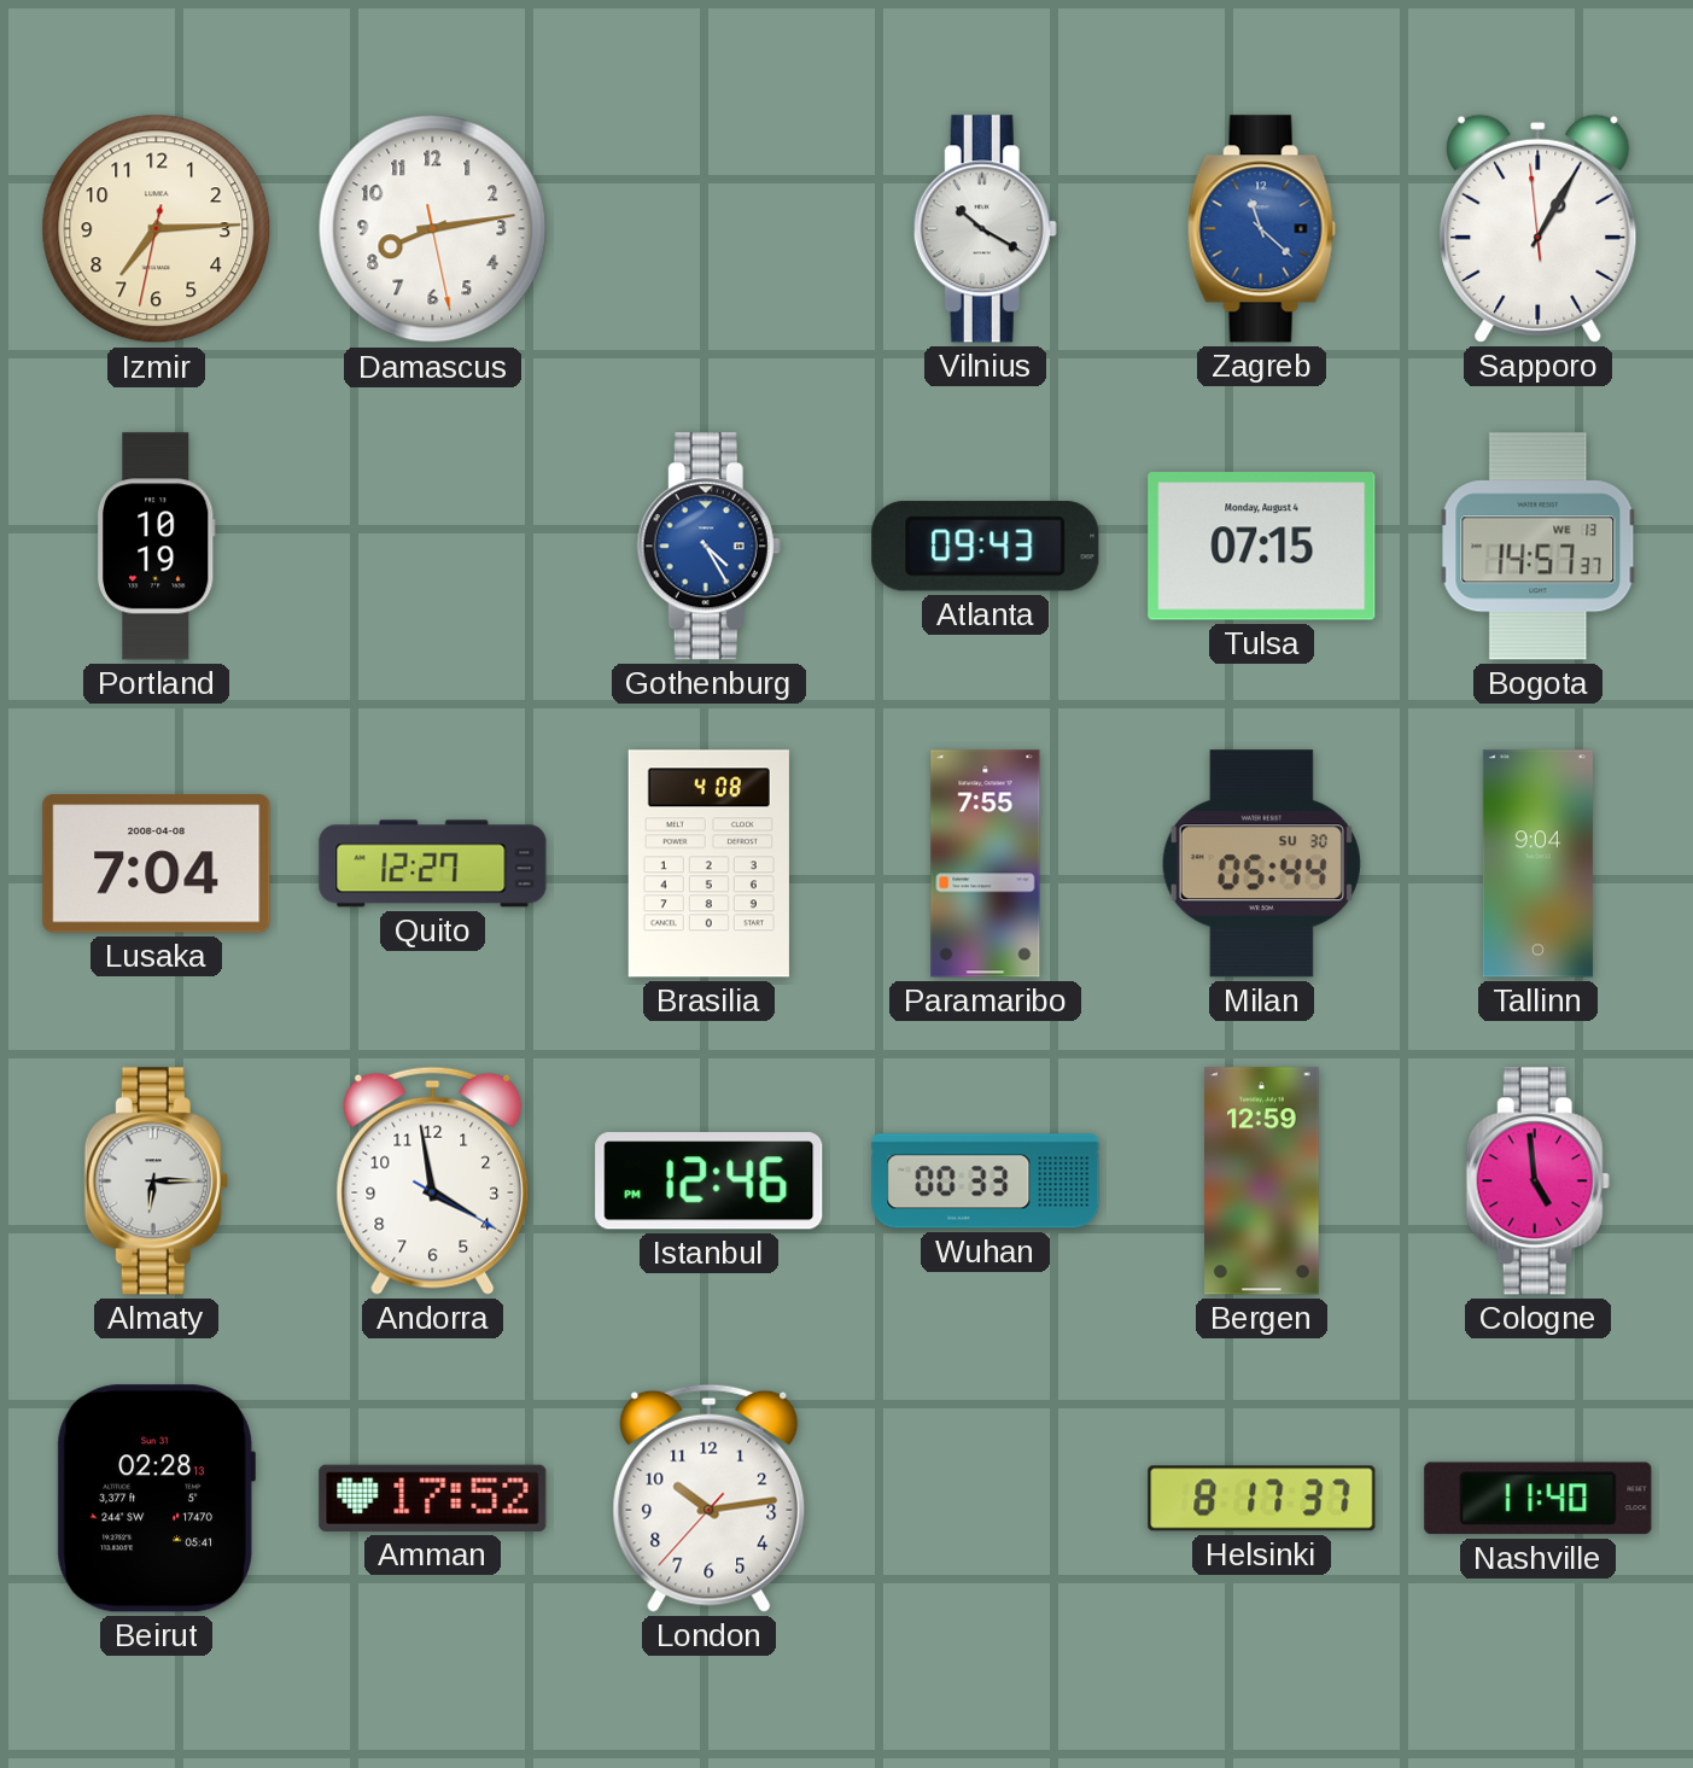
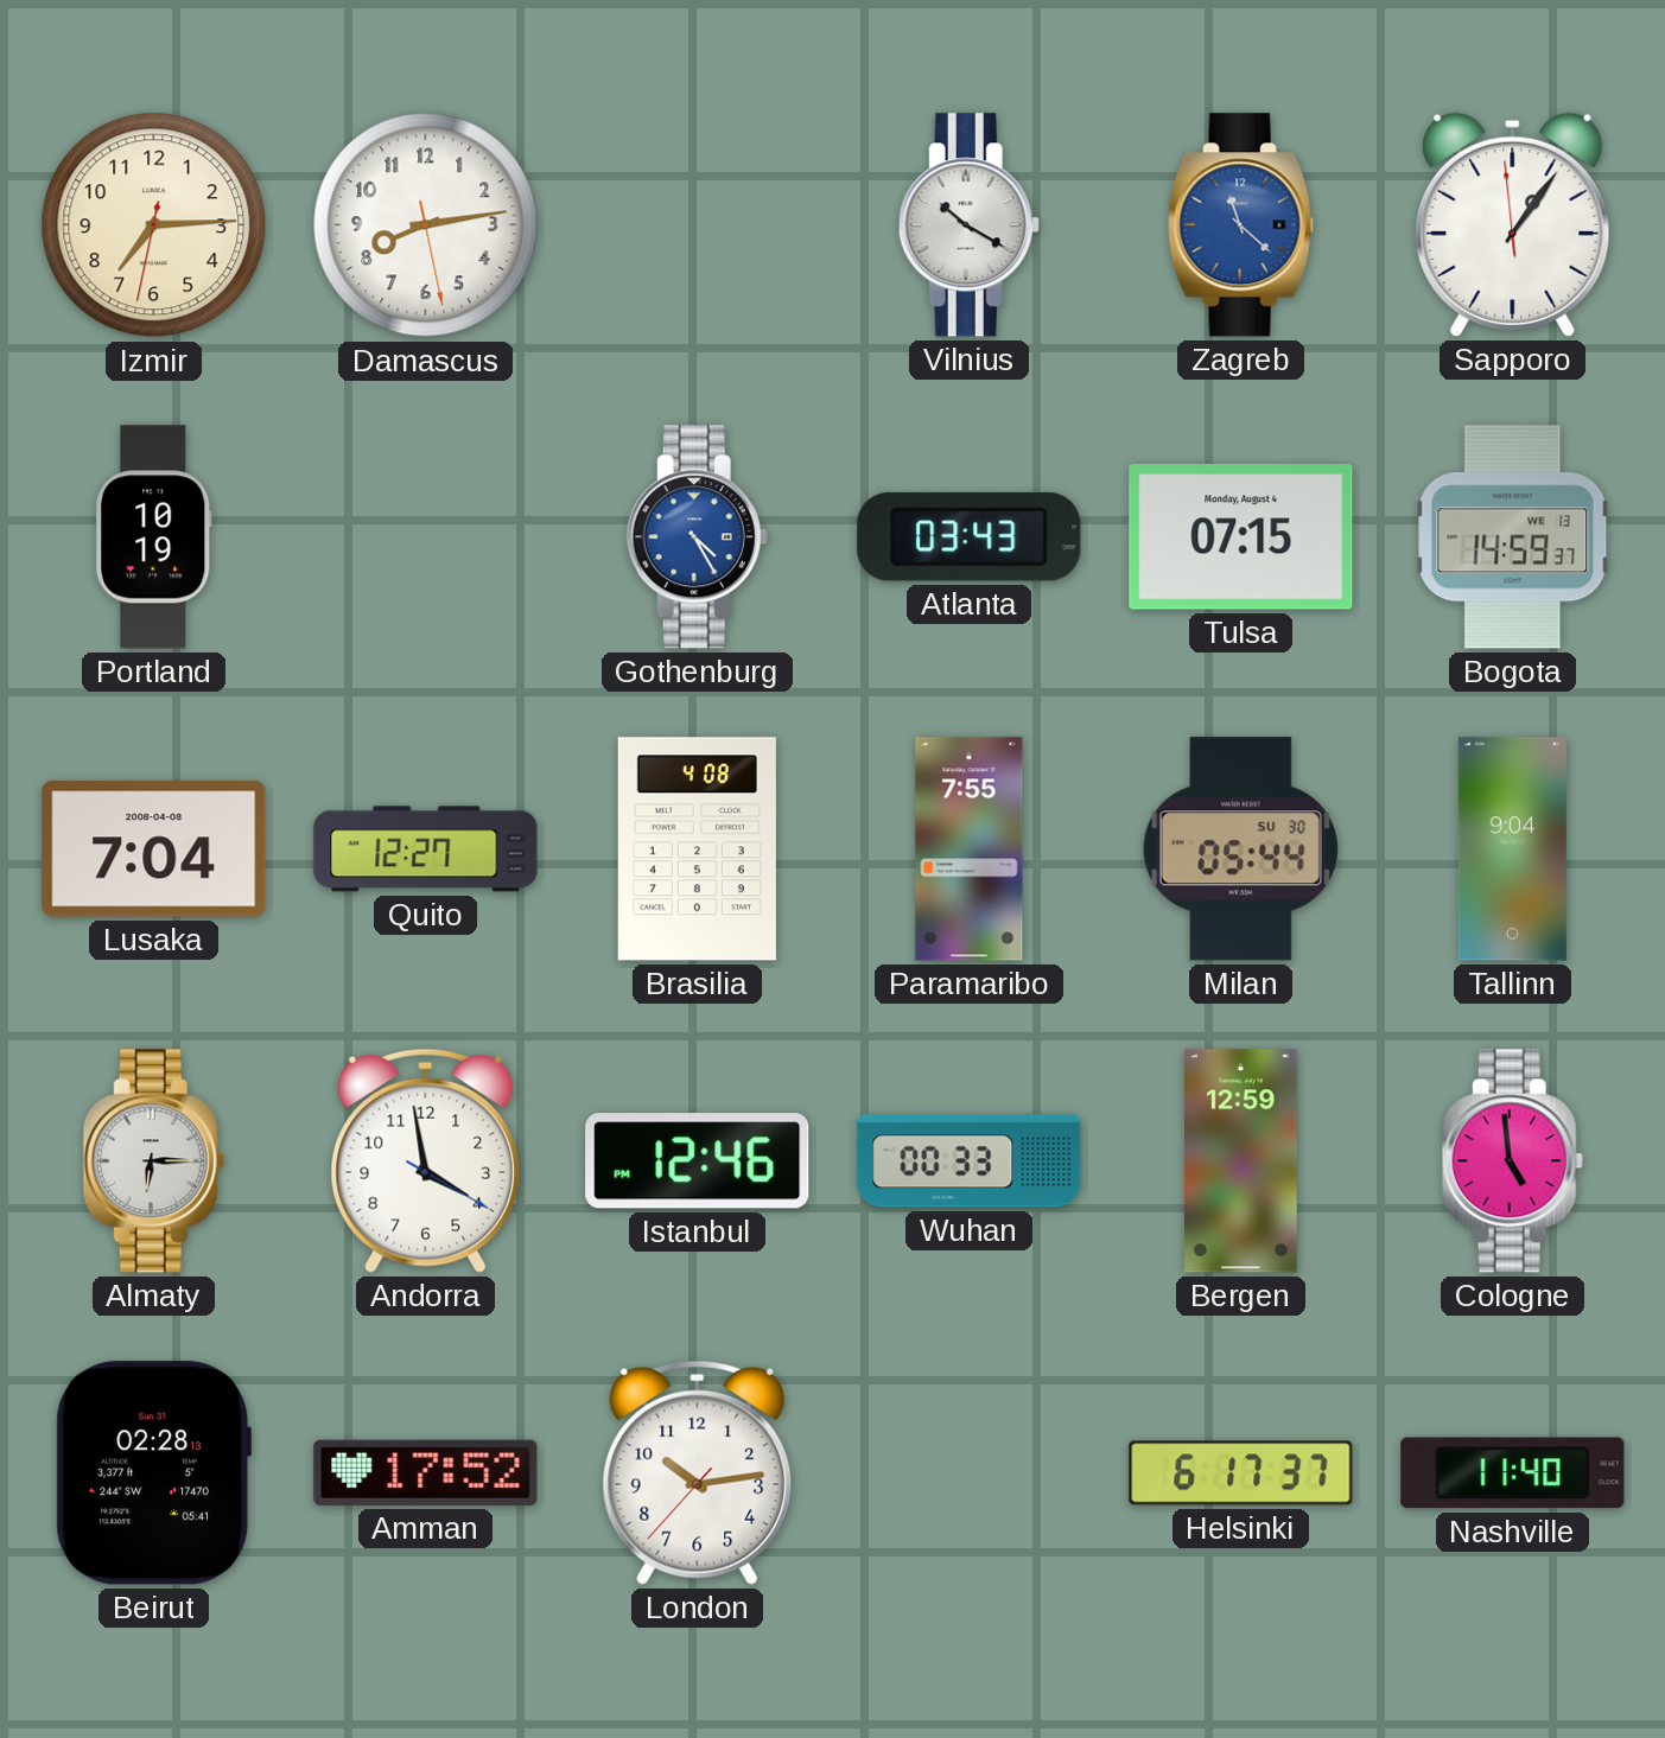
Sapporo: 1:04 -> 1:05
Atlanta: 09:43 -> 03:43
Bogota: 14:57 -> 14:59
Helsinki: 8:17 -> 6:17
